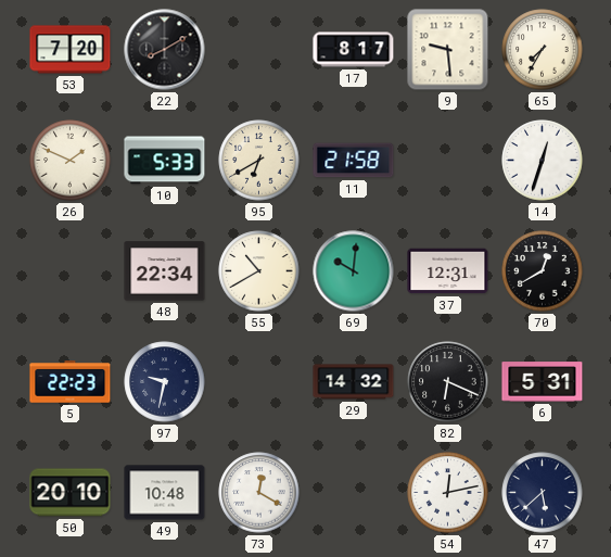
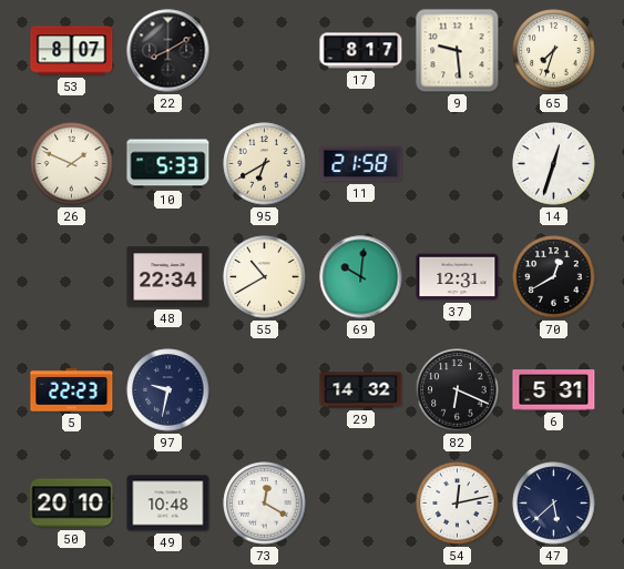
53: 7:20 -> 8:07
65: 7:35 -> 7:33
